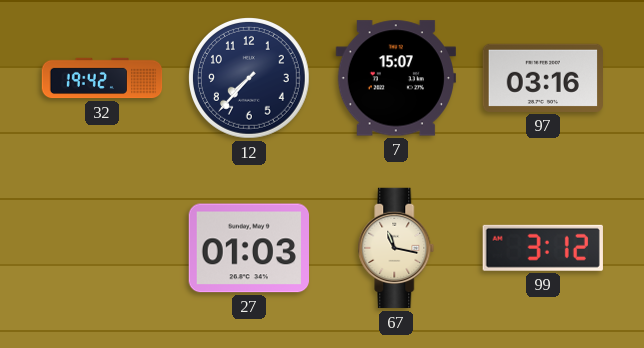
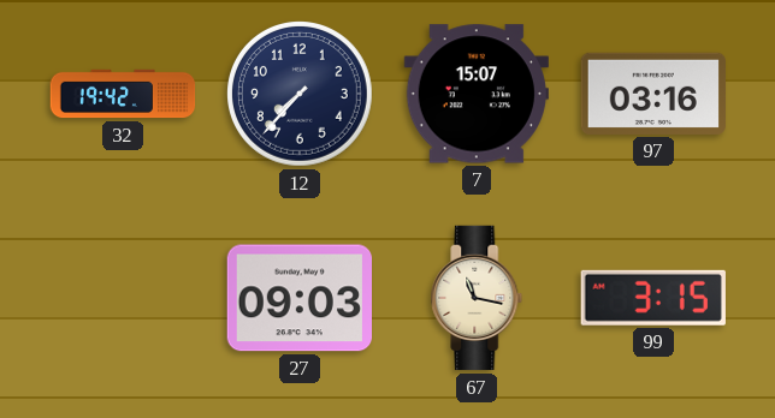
27: 01:03 -> 09:03
99: 3:12 -> 3:15
